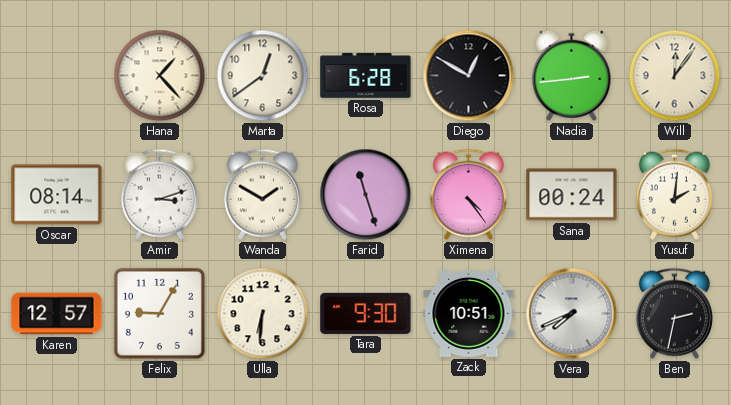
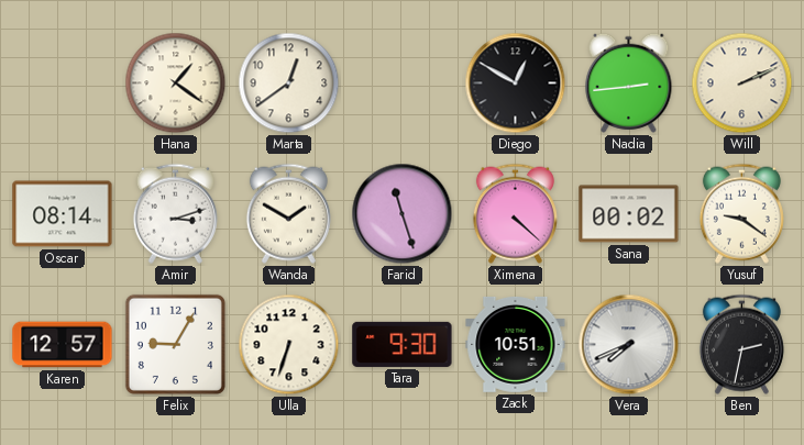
Hana: 1:23 -> 1:21
Rosa: 6:28 -> none
Will: 12:06 -> 2:11
Ximena: 4:24 -> 4:22
Sana: 00:24 -> 00:02
Yusuf: 2:01 -> 9:21
Ulla: 6:31 -> 6:33
